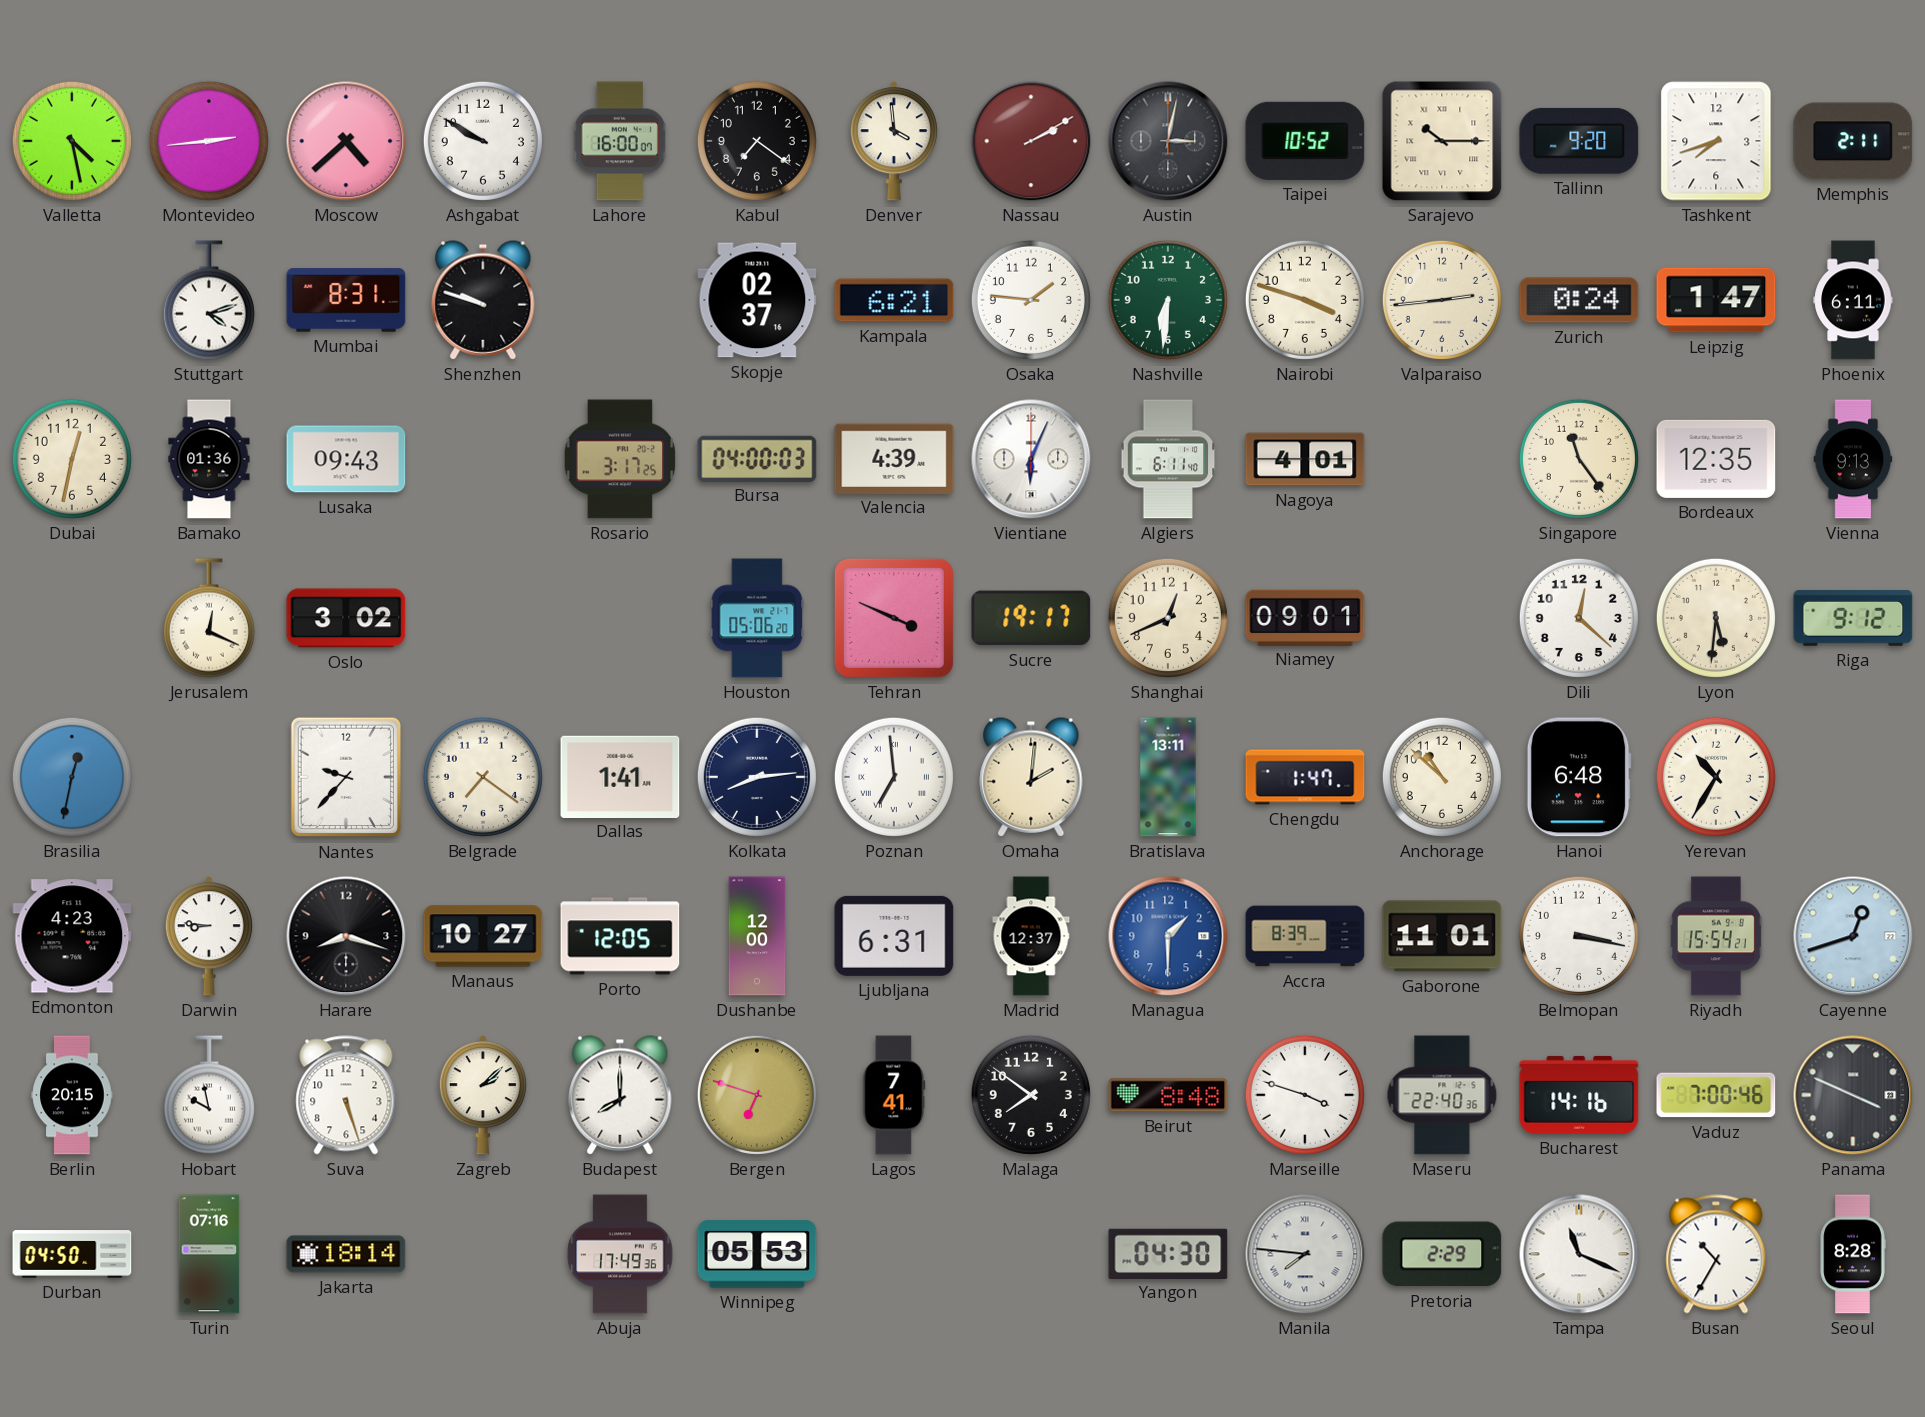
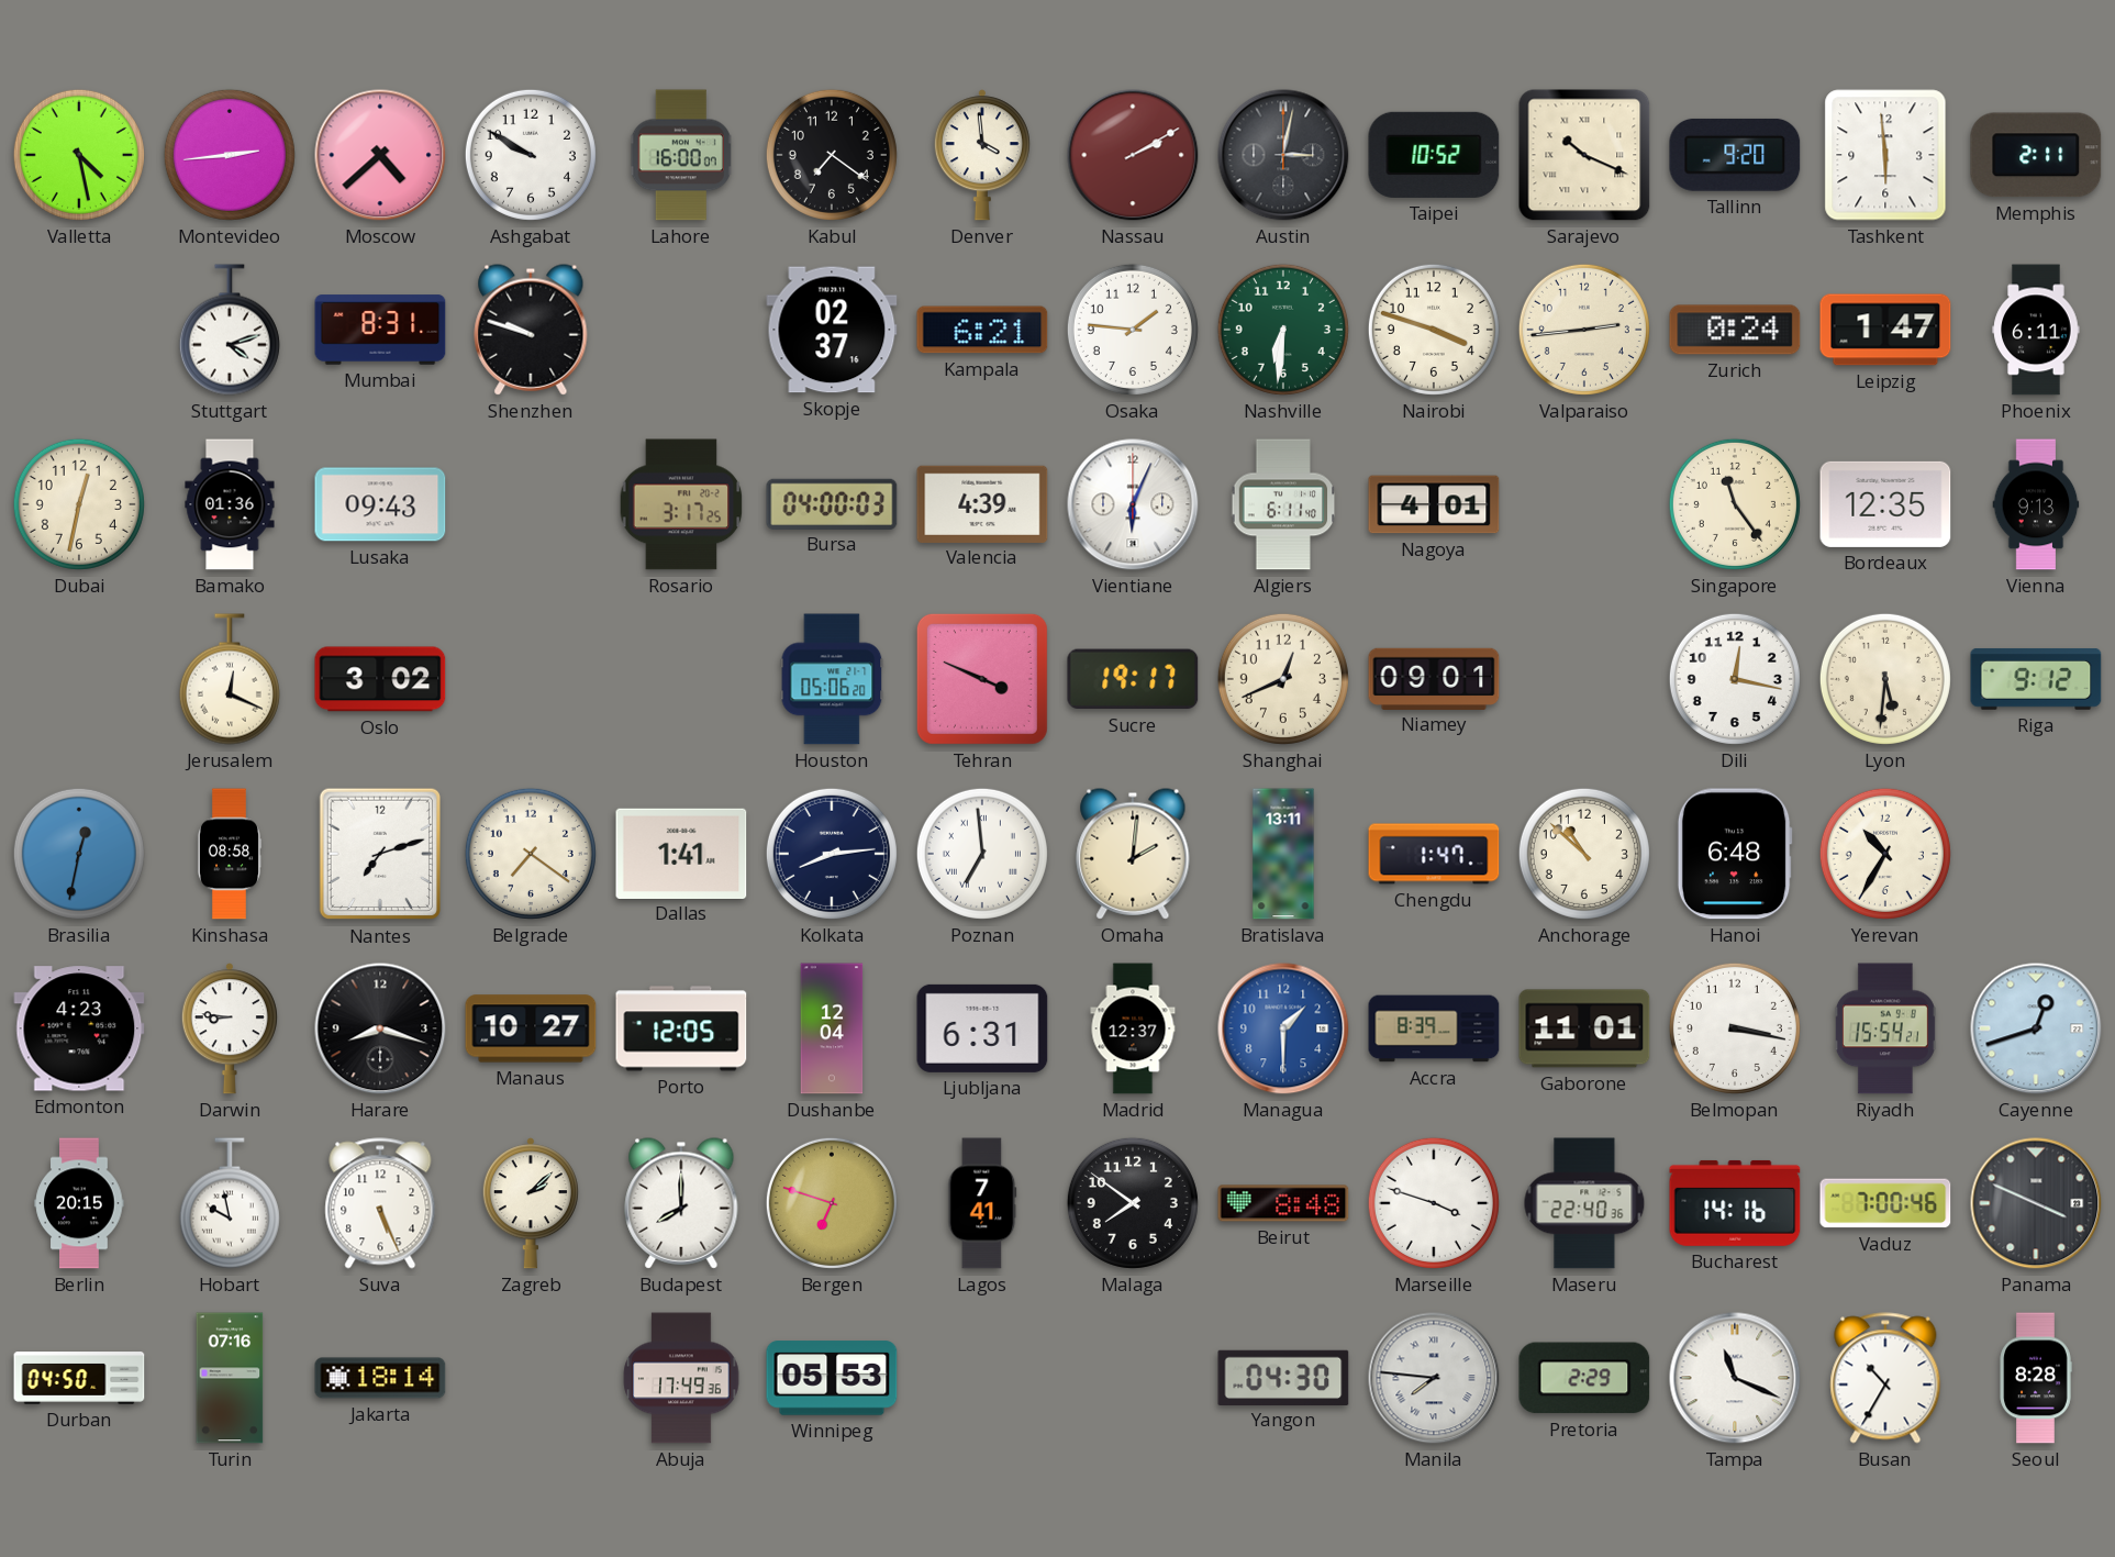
Sarajevo: 10:15 -> 10:19
Tashkent: 7:42 -> 5:59
Dili: 12:22 -> 12:17
Kinshasa: none -> 08:58
Nantes: 9:37 -> 7:12
Dushanbe: 12:00 -> 12:04
Suva: 5:27 -> 5:26
